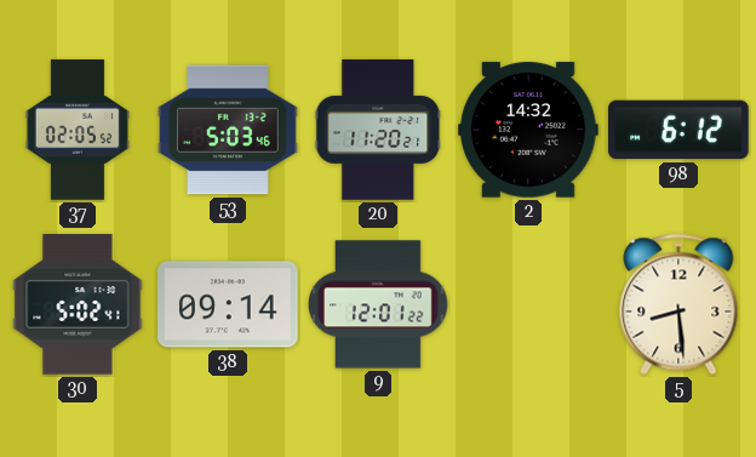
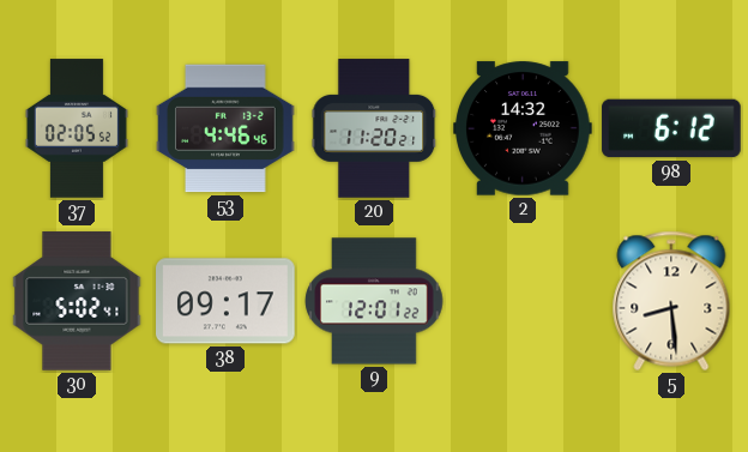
53: 5:03 -> 4:46
38: 09:14 -> 09:17
